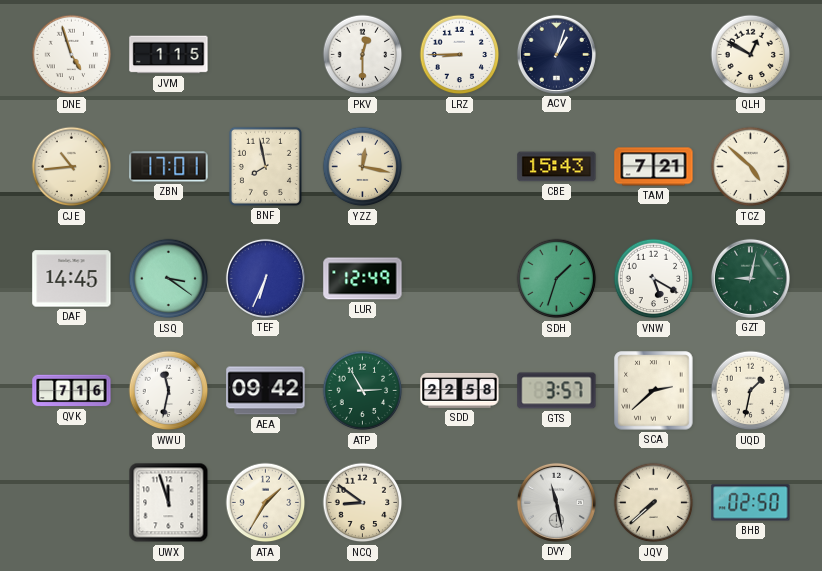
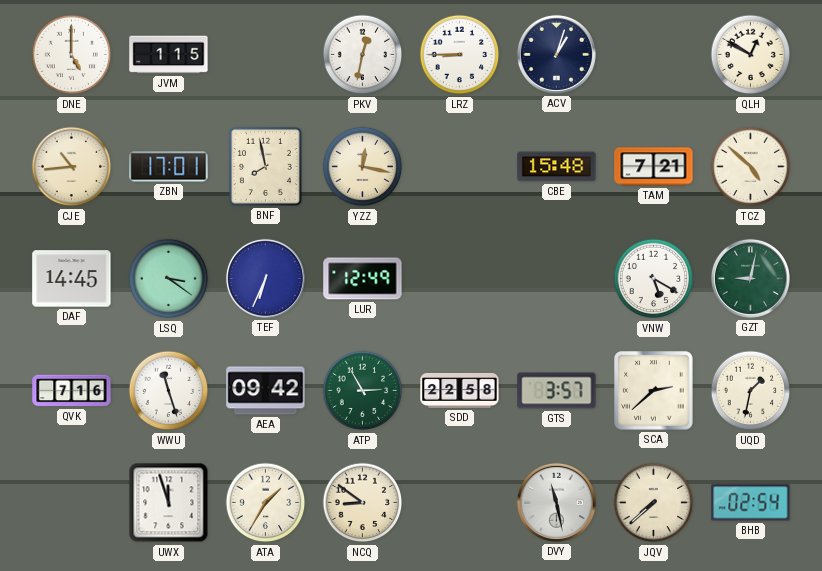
DNE: 4:57 -> 5:00
PKV: 12:30 -> 12:32
CBE: 15:43 -> 15:48
SDH: 1:33 -> none
WWU: 11:32 -> 11:27
BHB: 02:50 -> 02:54
